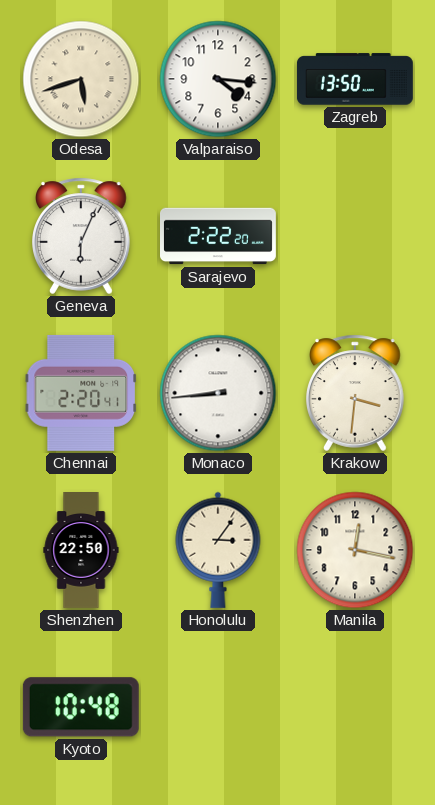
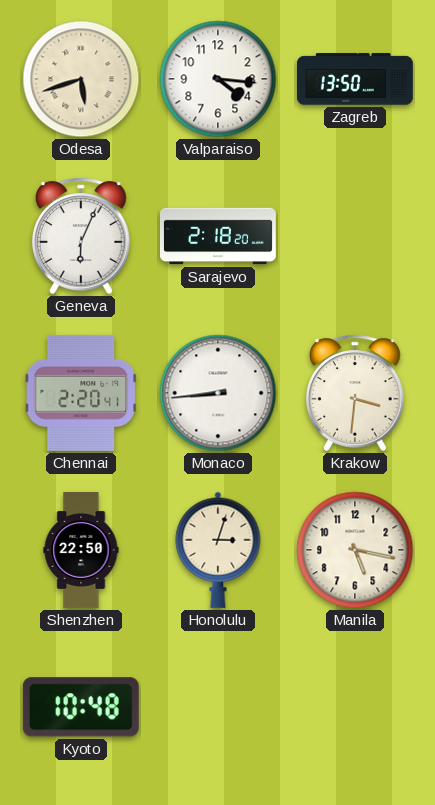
Sarajevo: 2:22 -> 2:18
Honolulu: 3:06 -> 3:03
Manila: 12:17 -> 5:17
